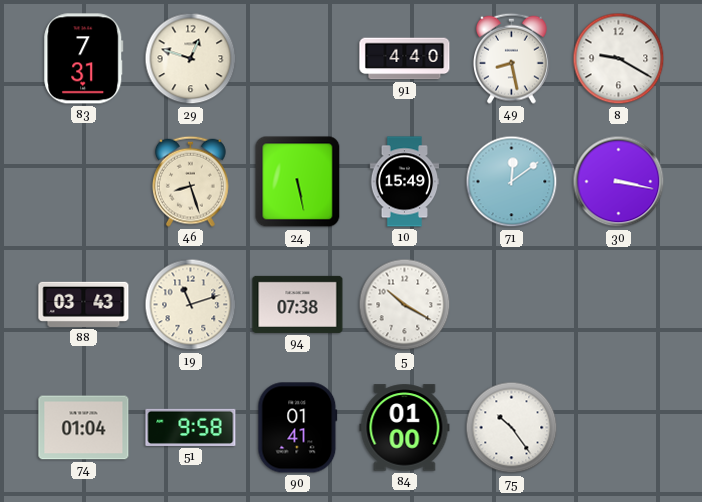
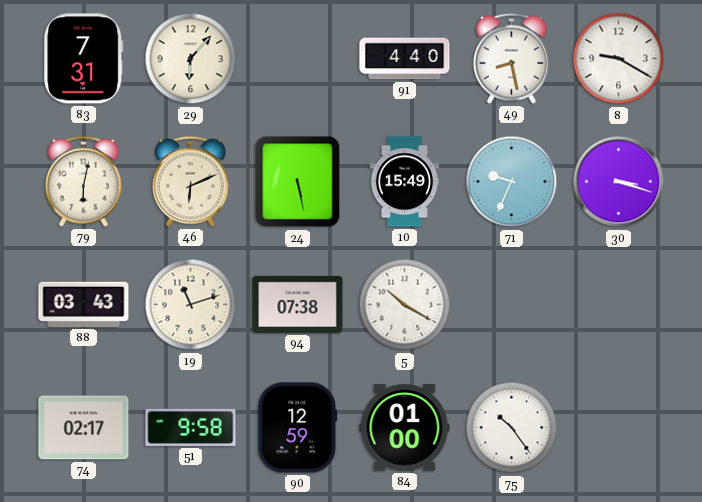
29: 12:48 -> 6:07
79: none -> 6:02
46: 8:27 -> 6:11
71: 12:09 -> 9:34
30: 3:17 -> 3:18
74: 01:04 -> 02:17
90: 01:41 -> 12:59
